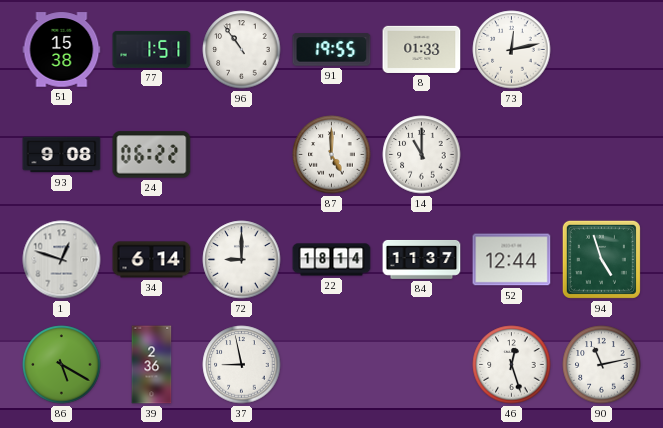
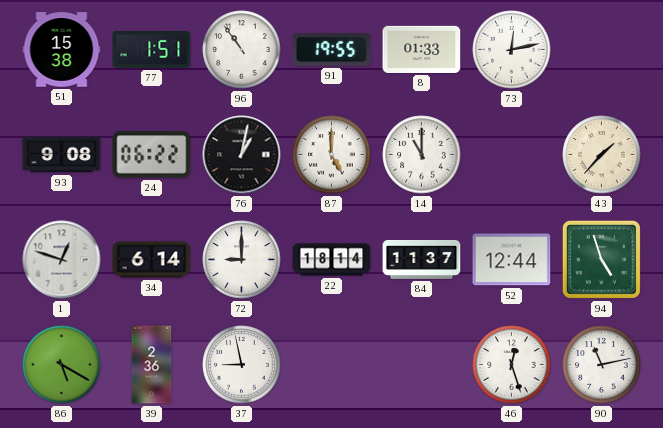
76: none -> 1:02
43: none -> 1:37
